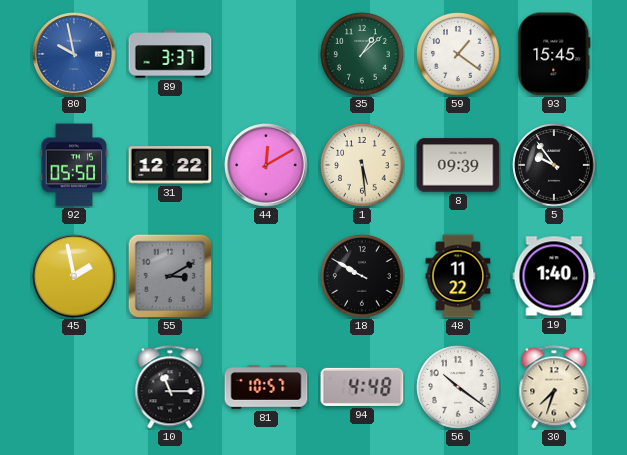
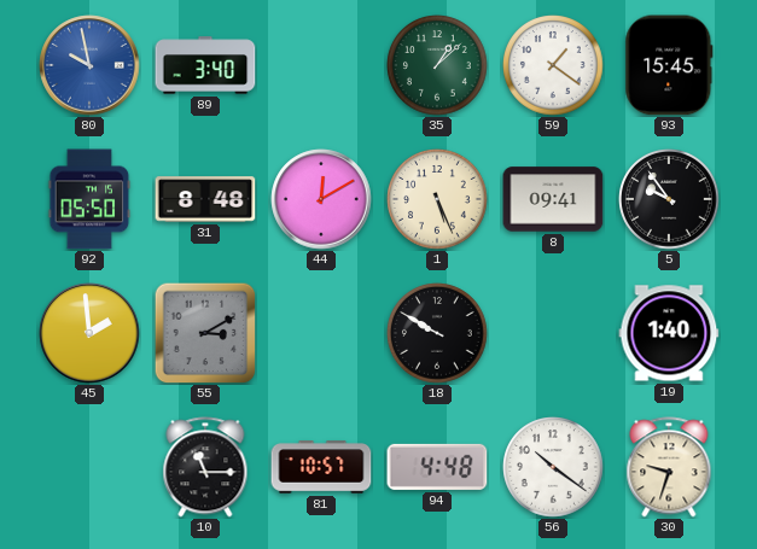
89: 3:37 -> 3:40
31: 12:22 -> 8:48
1: 5:29 -> 5:26
8: 09:39 -> 09:41
45: 1:58 -> 1:59
48: 11:22 -> none
30: 7:33 -> 9:33
